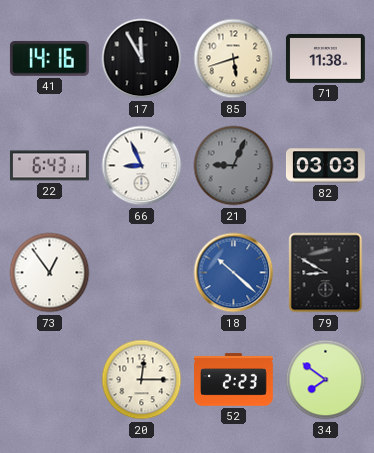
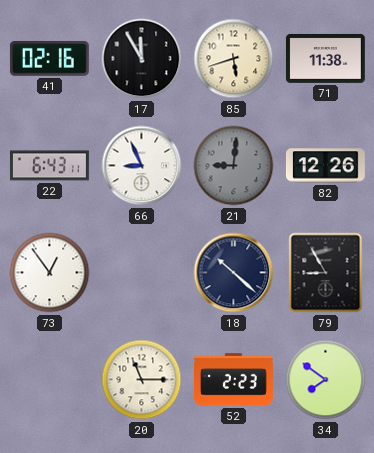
41: 14:16 -> 02:16
21: 9:04 -> 9:01
82: 03:03 -> 12:26
18 dial: blue -> navy
79: 8:50 -> 8:55
20: 12:15 -> 11:15
